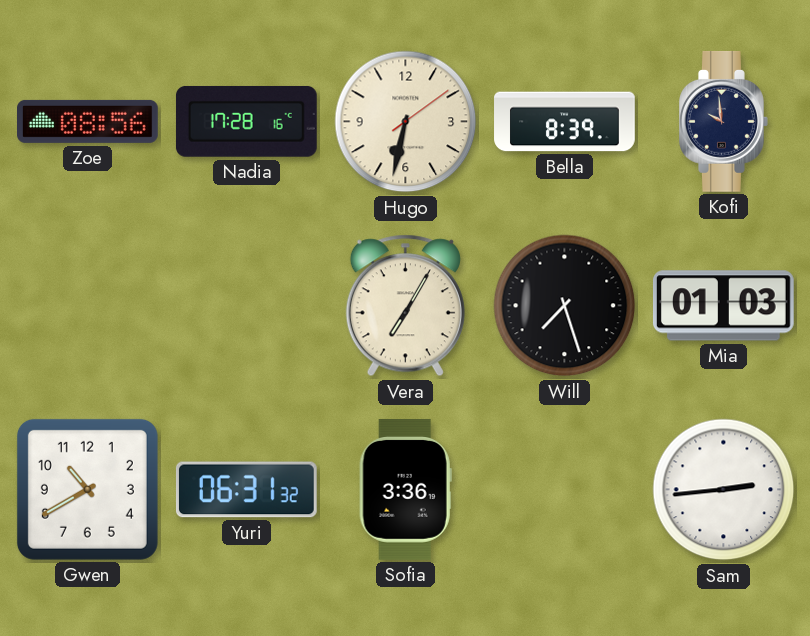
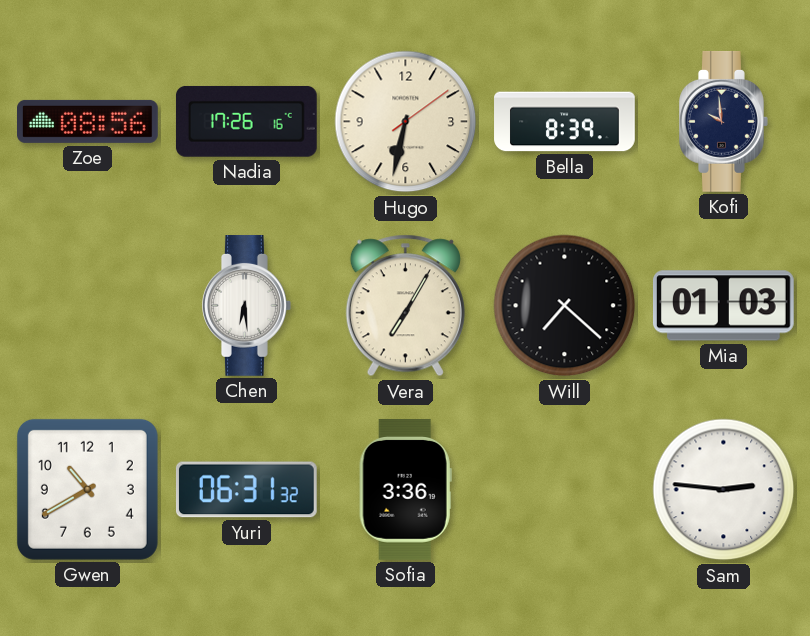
Nadia: 17:28 -> 17:26
Chen: none -> 6:29
Will: 7:27 -> 7:22
Sam: 2:44 -> 2:46
